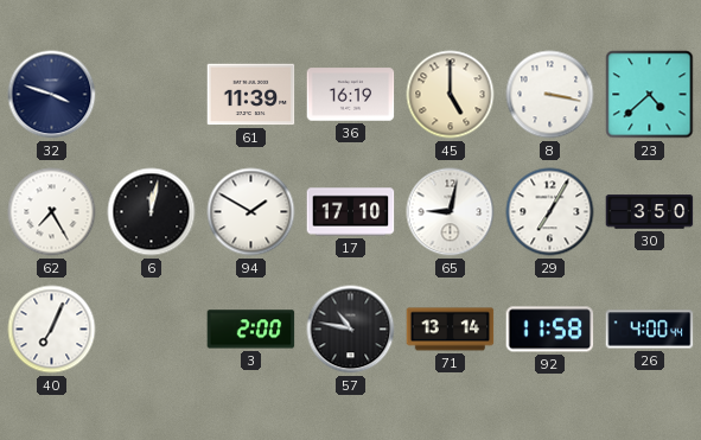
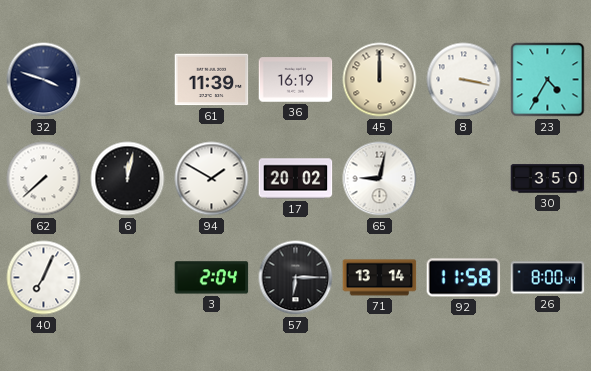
45: 5:00 -> 12:00
23: 4:38 -> 4:35
62: 7:25 -> 7:38
17: 17:10 -> 20:02
29: 7:05 -> none
3: 2:00 -> 2:04
57: 10:47 -> 6:15
26: 4:00 -> 8:00
